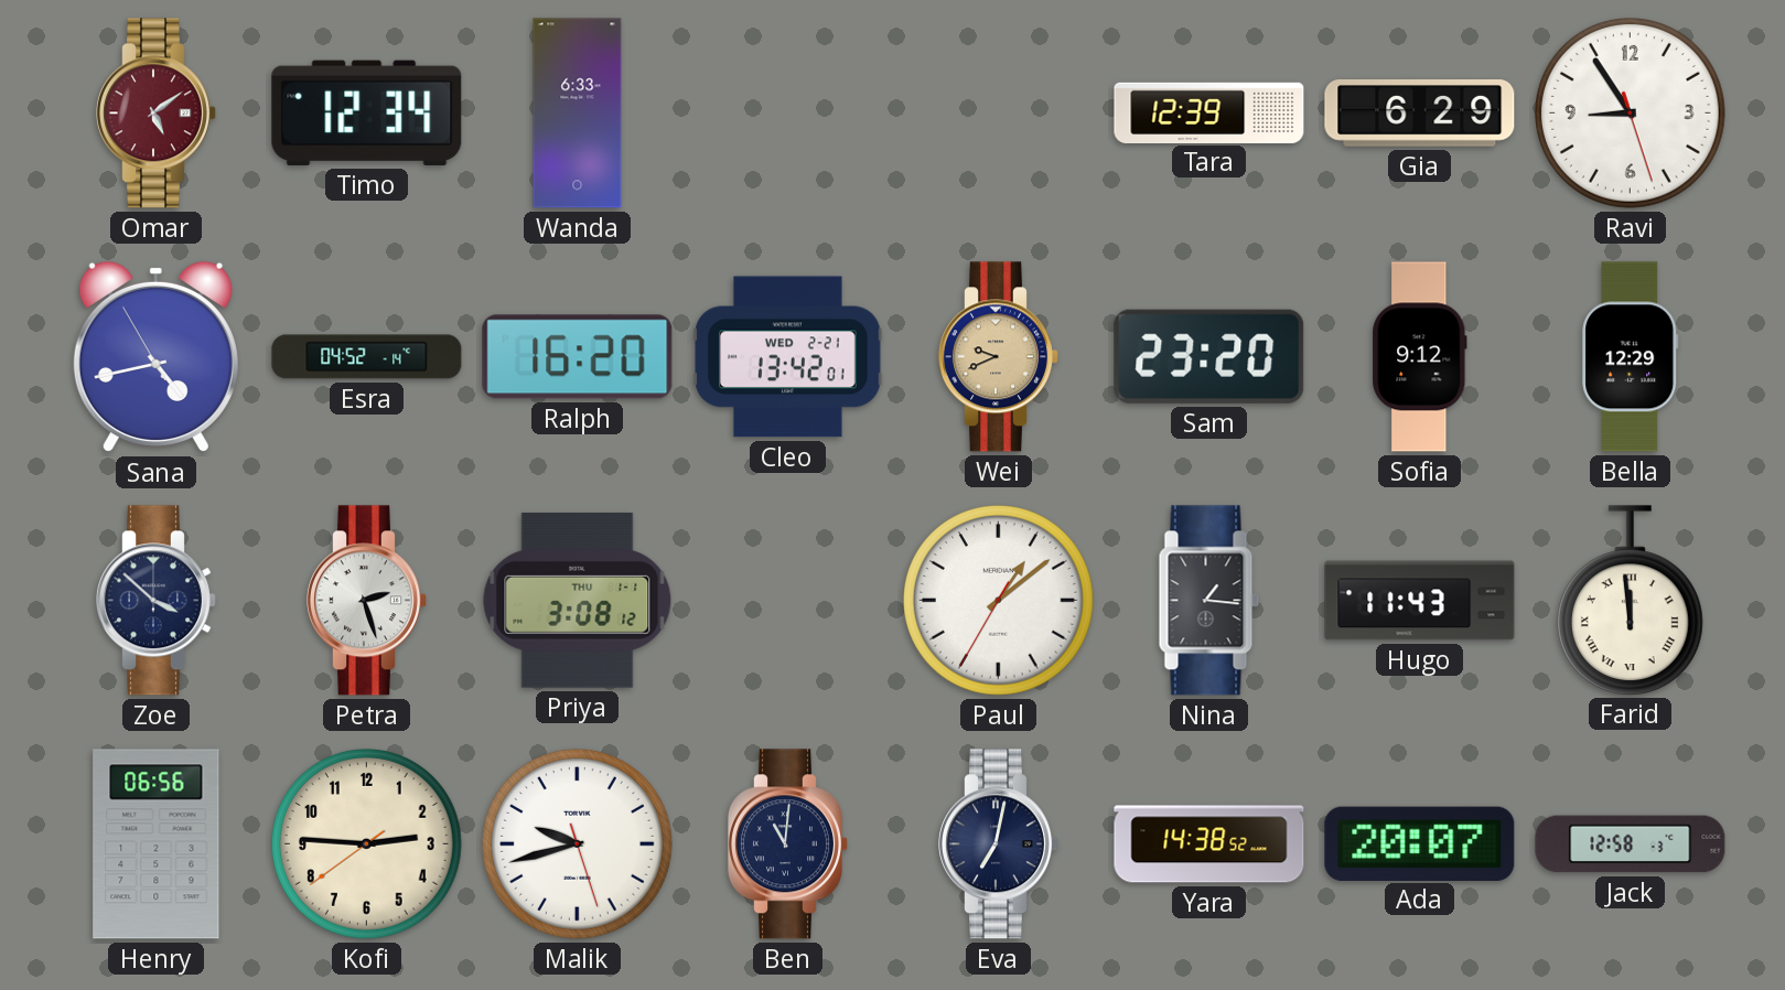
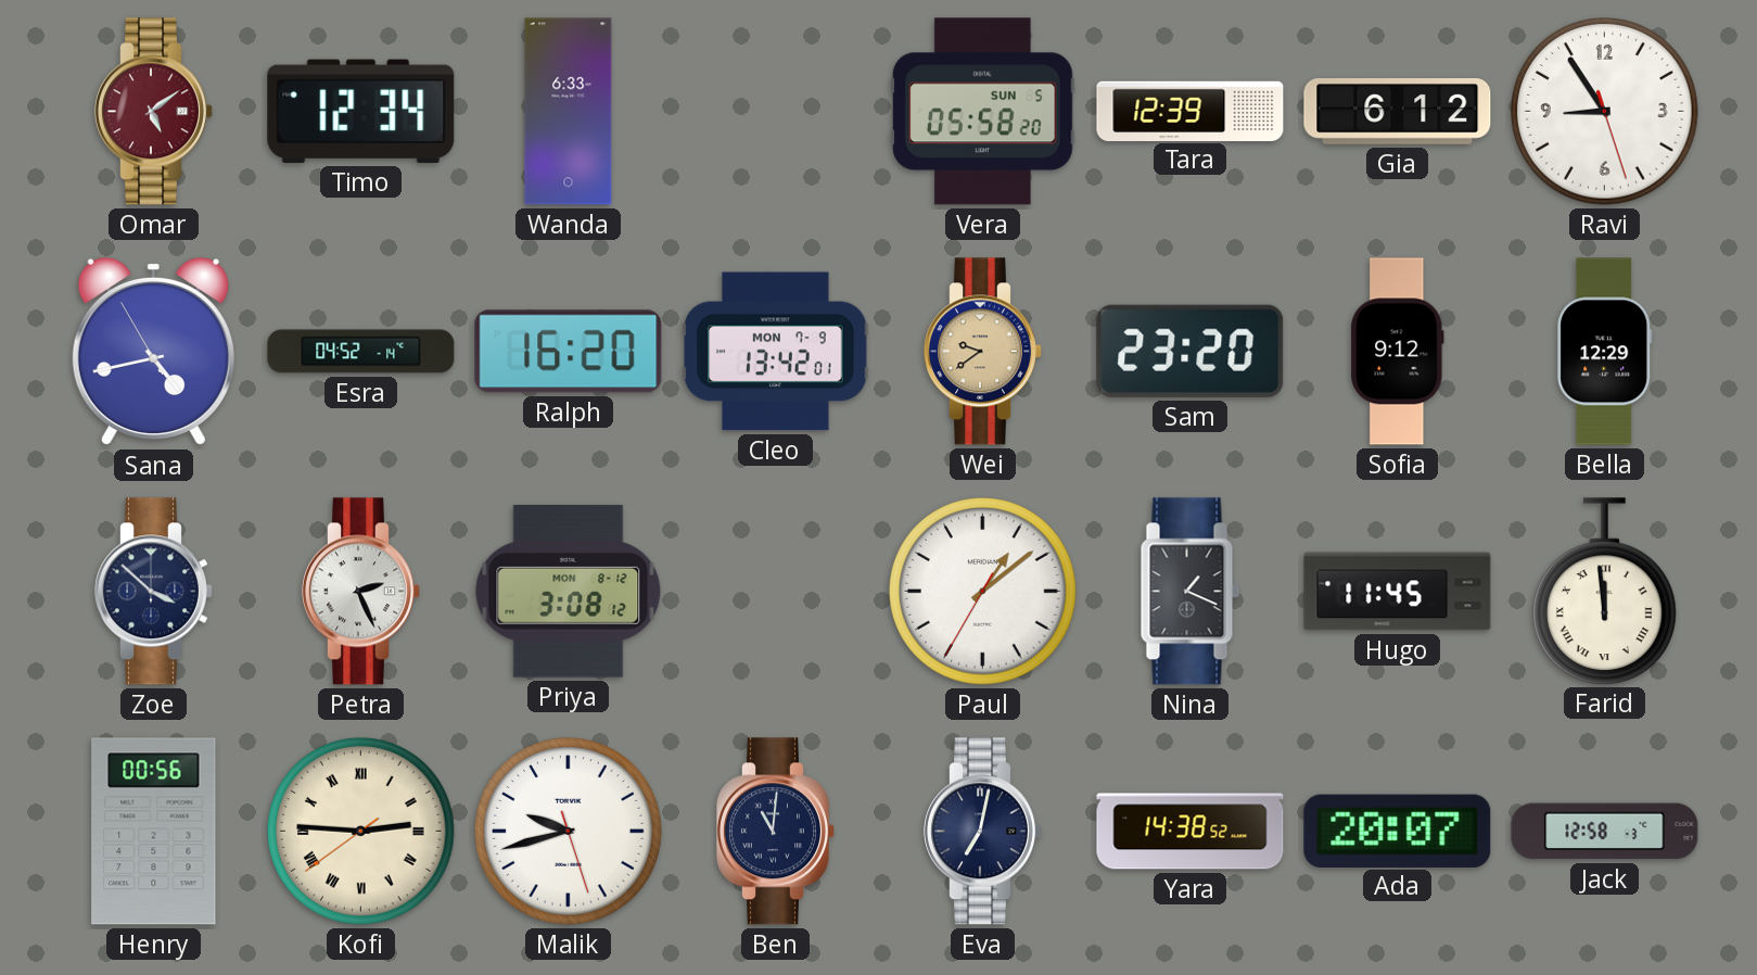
Vera: none -> 05:58
Gia: 6:29 -> 6:12
Cleo date: WED 2-21 -> MON 7-9
Wei: 9:41 -> 9:39
Petra: 2:27 -> 2:26
Priya date: THU 1-1 -> MON 8-12
Nina: 1:16 -> 1:19
Hugo: 11:43 -> 11:45
Henry: 06:56 -> 00:56
Kofi numerals: Arabic -> Roman
